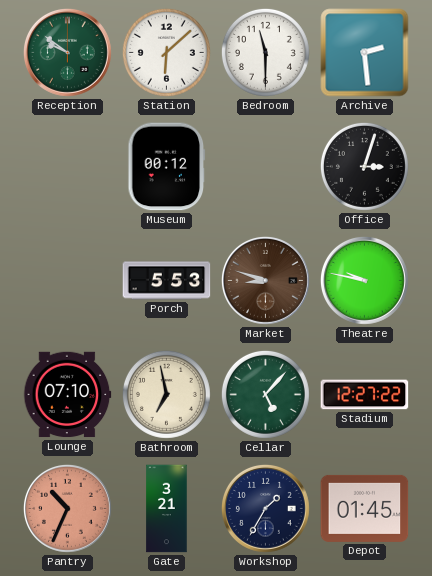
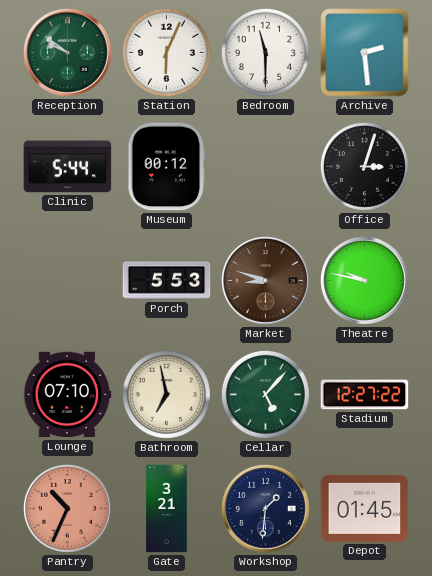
Station: 6:08 -> 6:04
Clinic: none -> 5:44
Workshop: 1:35 -> 1:31
